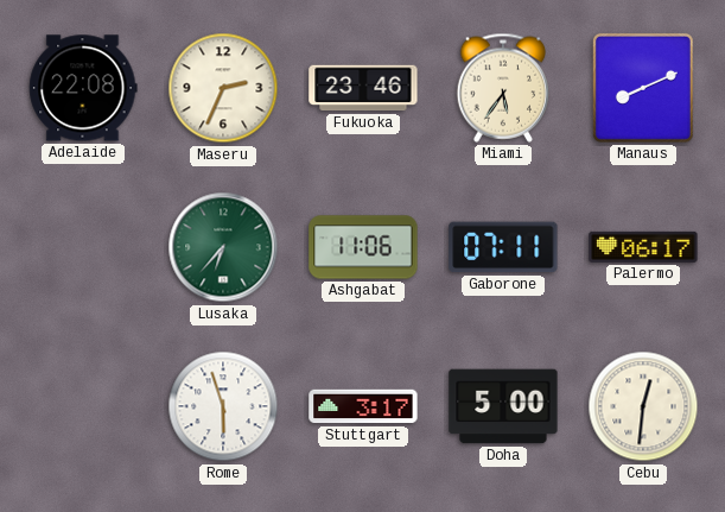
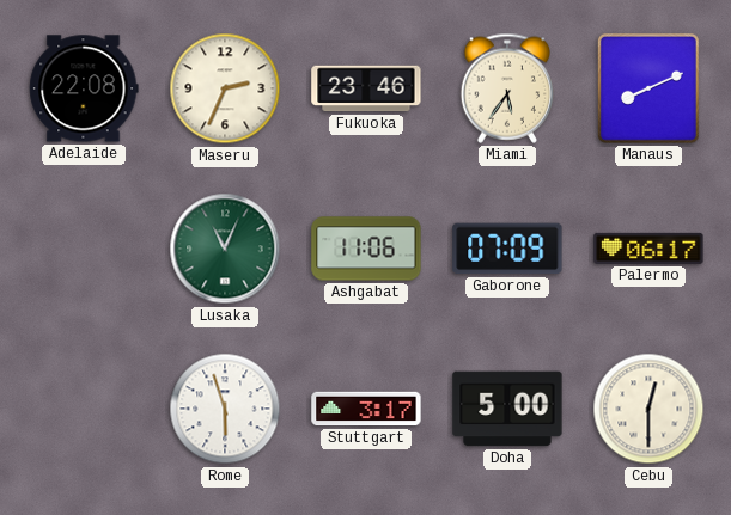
Lusaka: 6:37 -> 11:04
Gaborone: 07:11 -> 07:09
Cebu: 12:31 -> 12:30
